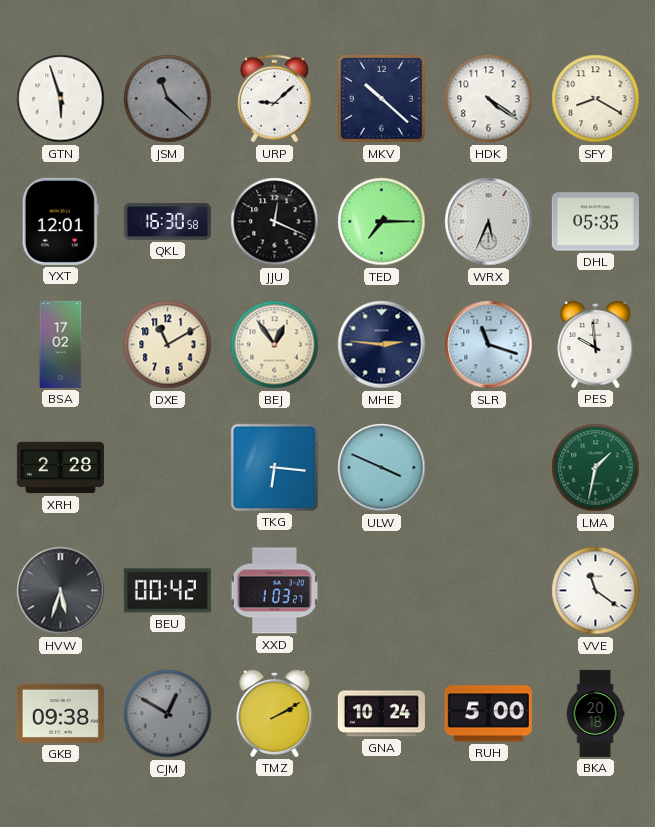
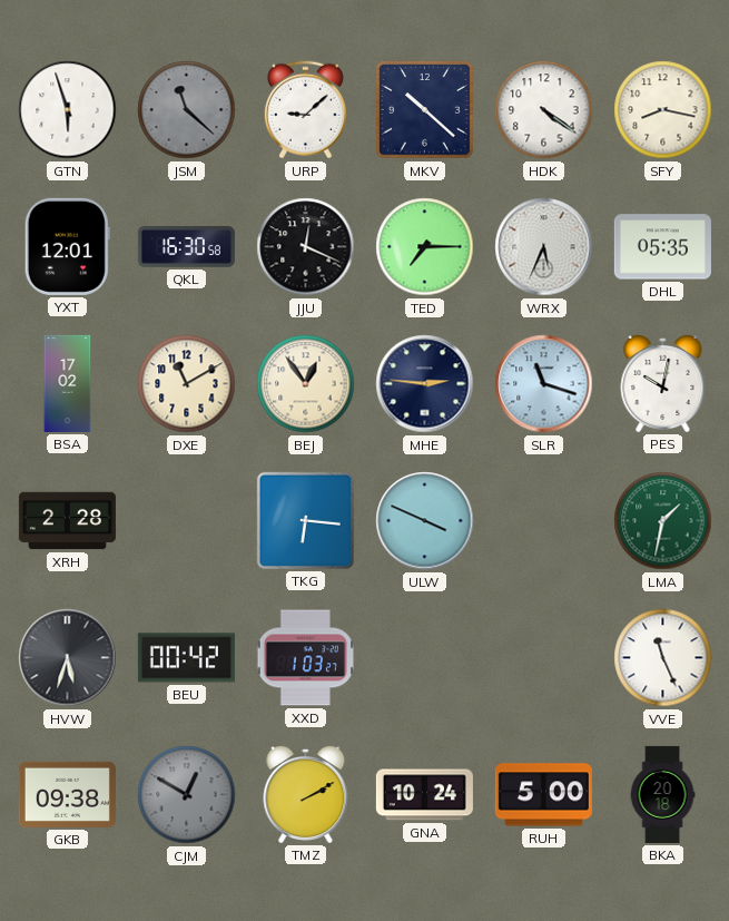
SFY: 8:20 -> 8:17
PES: 9:59 -> 10:02
VVE: 11:21 -> 11:26
